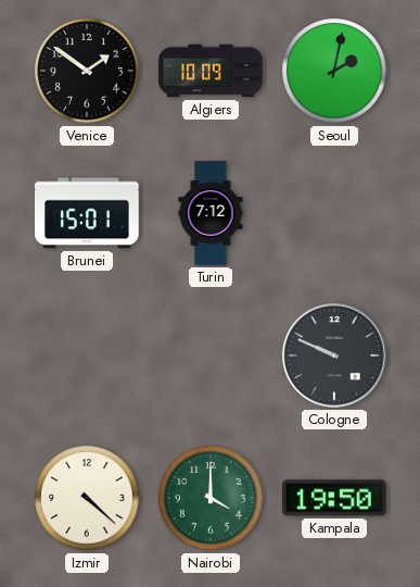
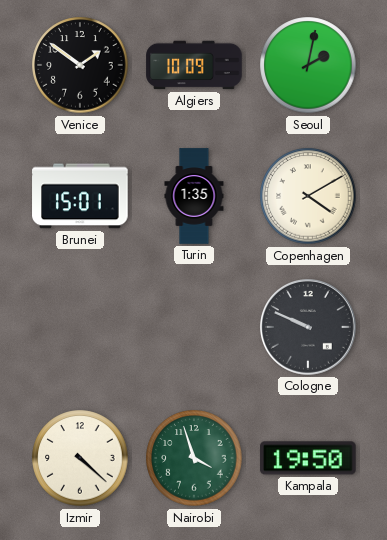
Turin: 7:12 -> 1:35
Copenhagen: none -> 4:10
Nairobi: 4:00 -> 3:57
